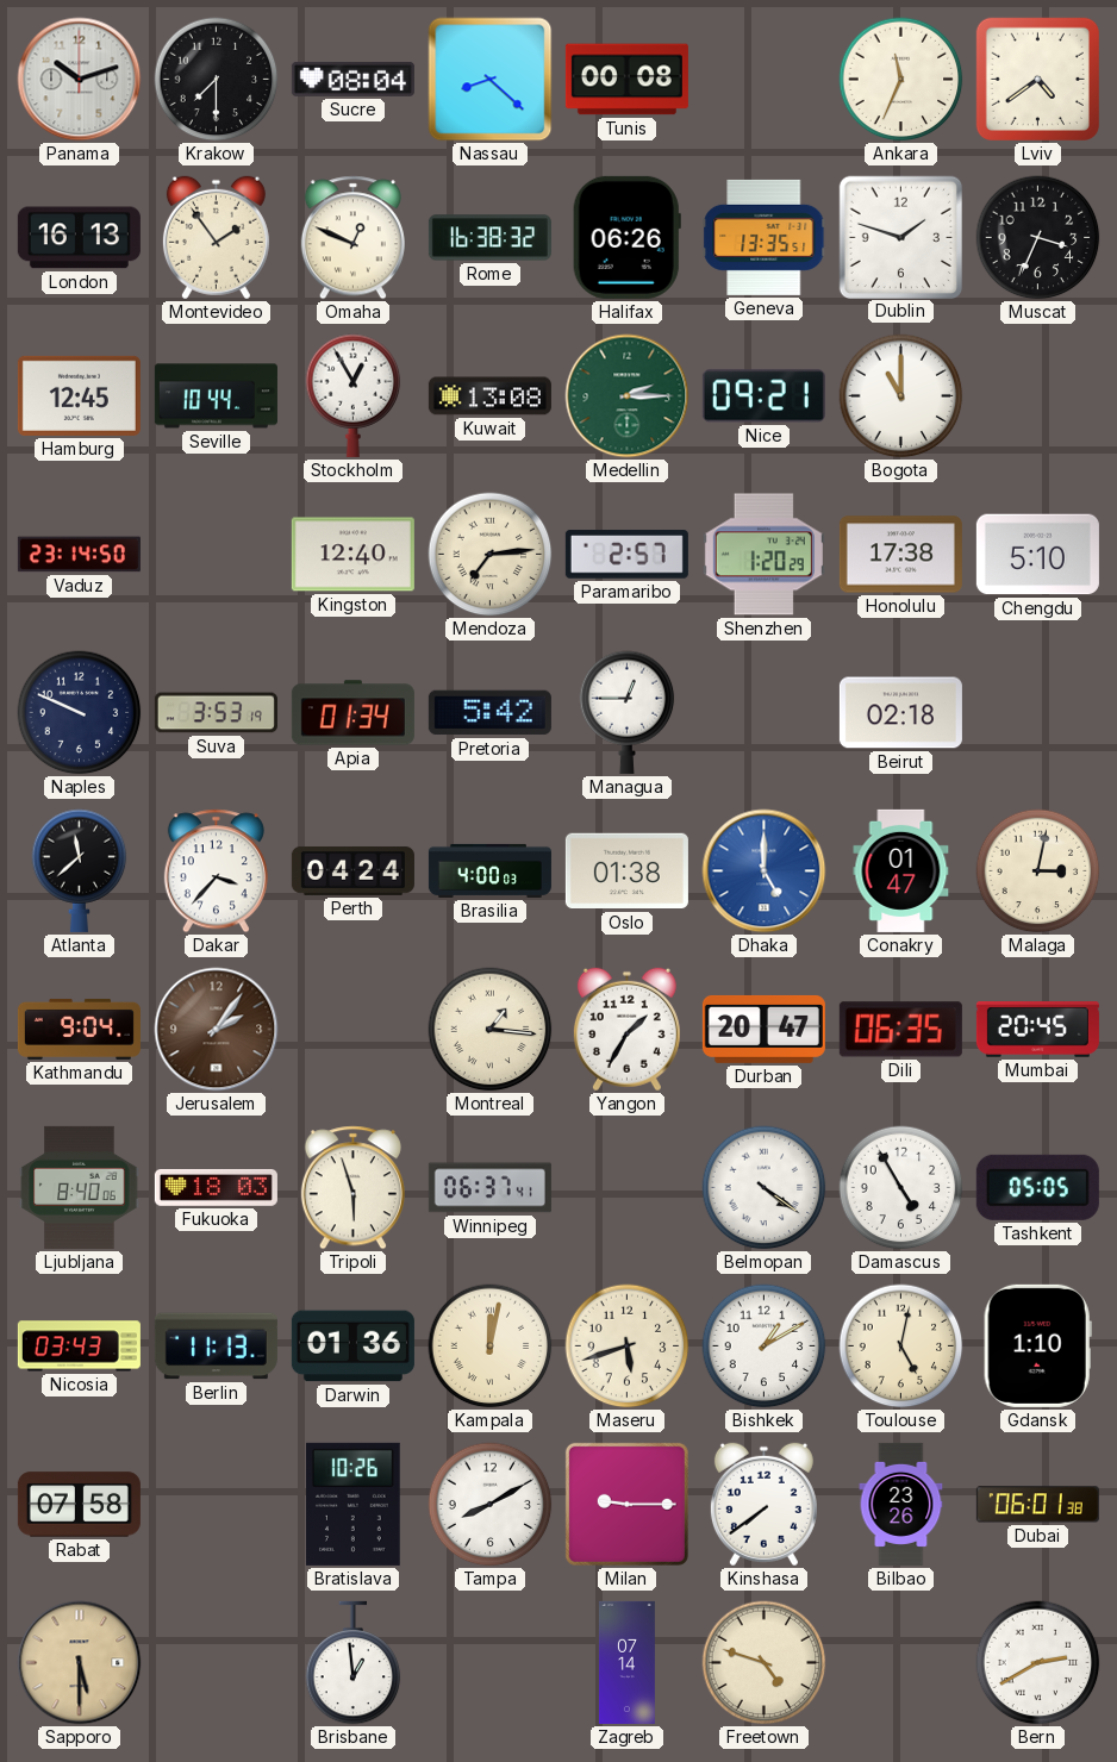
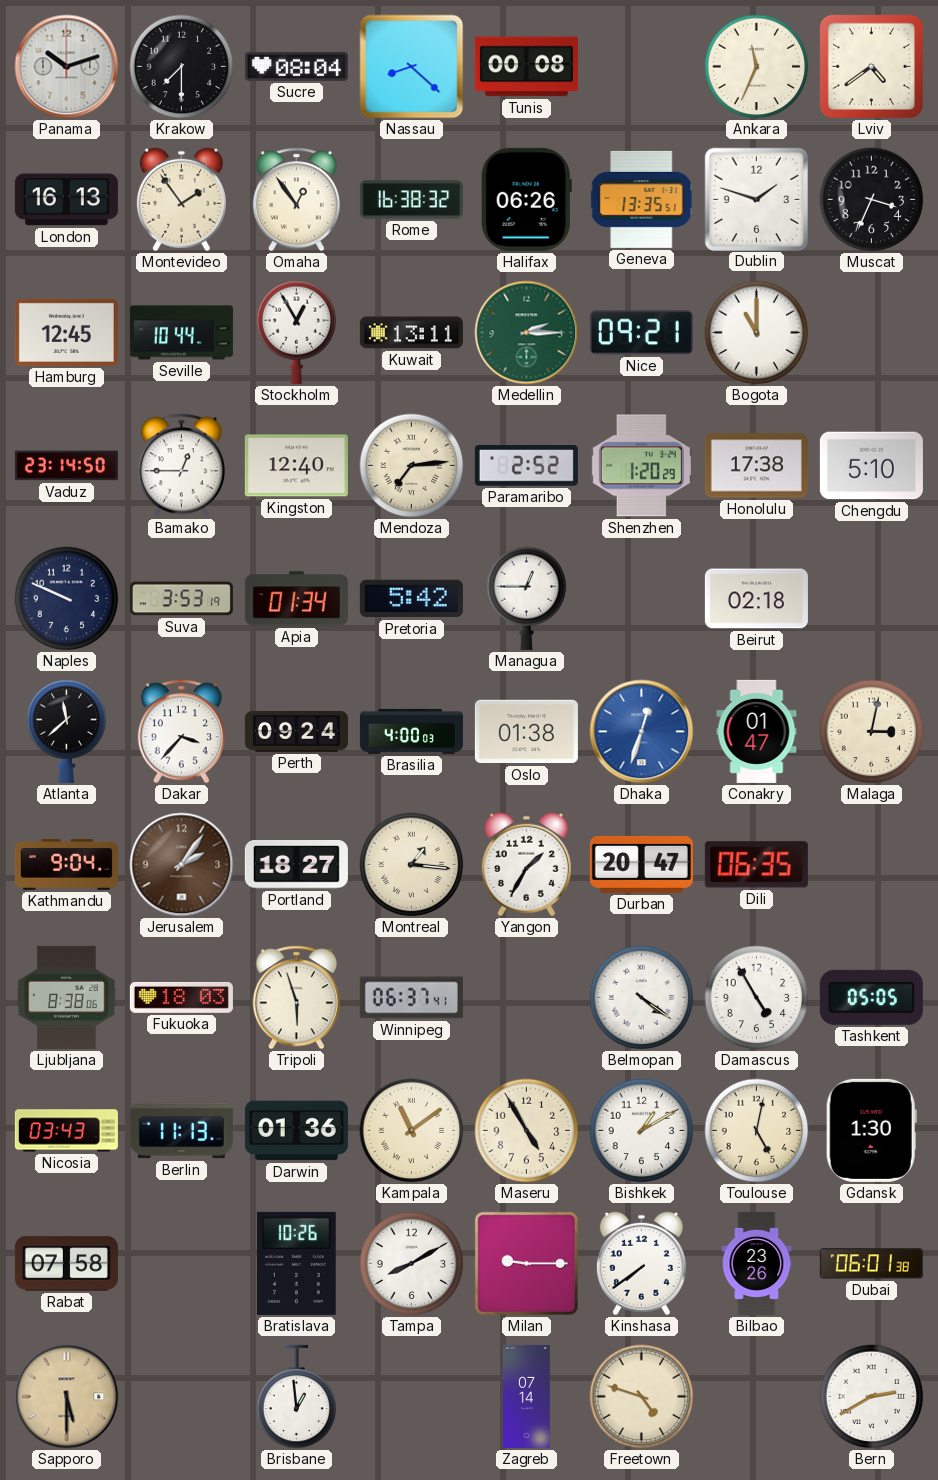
Omaha: 12:49 -> 12:54
Kuwait: 13:08 -> 13:11
Bamako: none -> 12:45
Paramaribo: 2:57 -> 2:52
Perth: 04:24 -> 09:24
Dhaka: 5:00 -> 12:33
Portland: none -> 18:27
Mumbai: 20:45 -> none
Ljubljana: 8:40 -> 8:38
Kampala: 12:02 -> 11:09
Maseru: 5:42 -> 4:55
Gdansk: 1:10 -> 1:30
